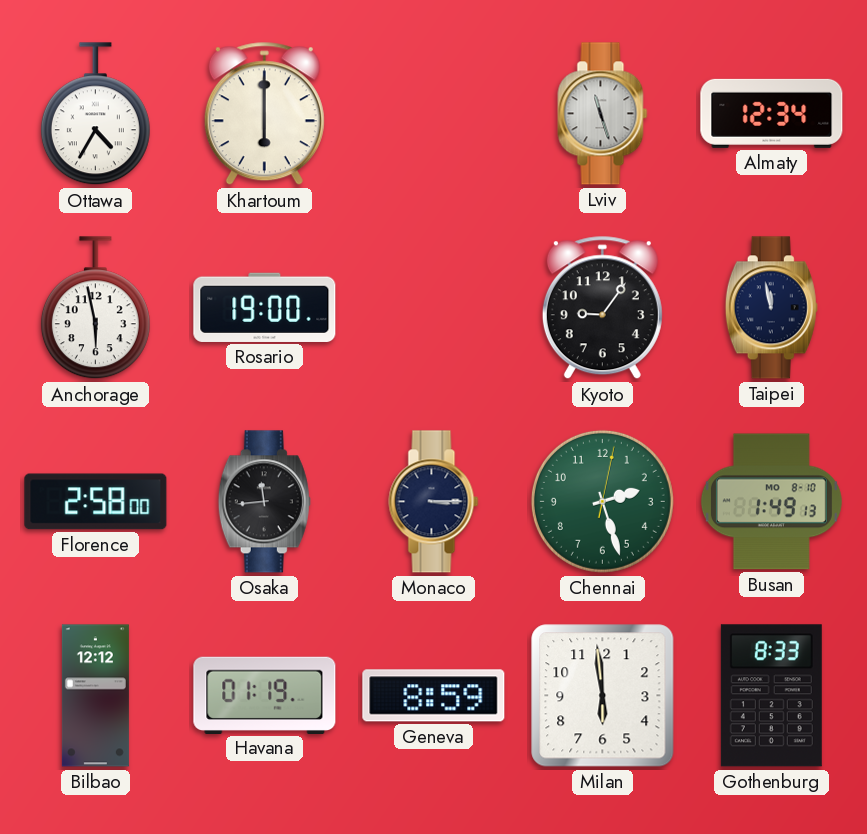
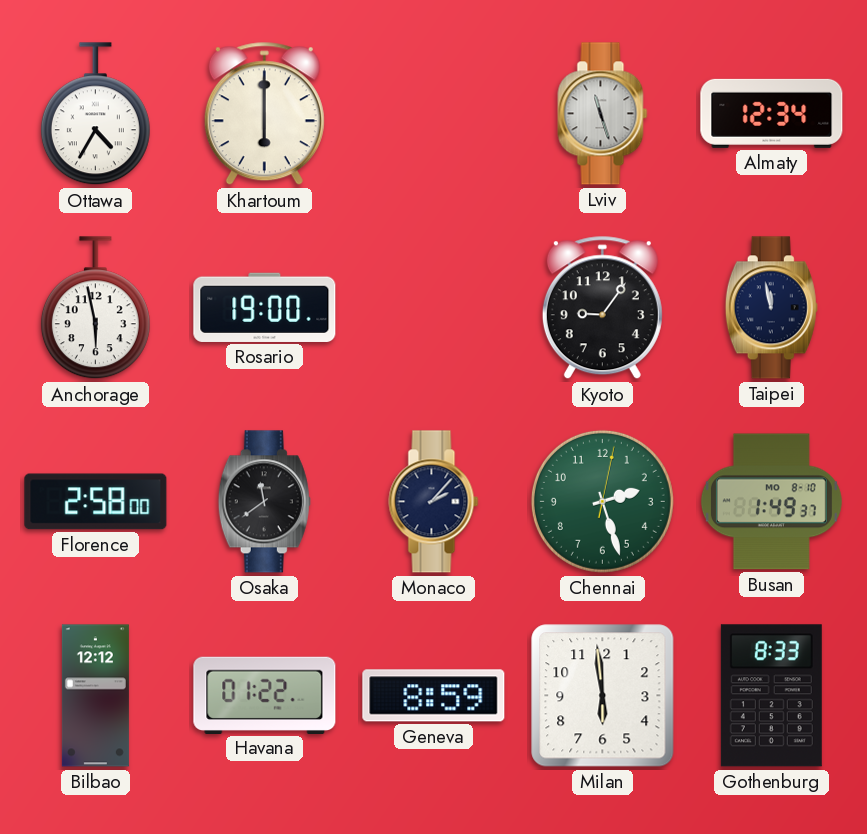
Osaka: 11:44 -> 11:39
Monaco: 3:15 -> 2:07
Busan: 1:49:13 -> 1:49:37
Havana: 01:19 -> 01:22
